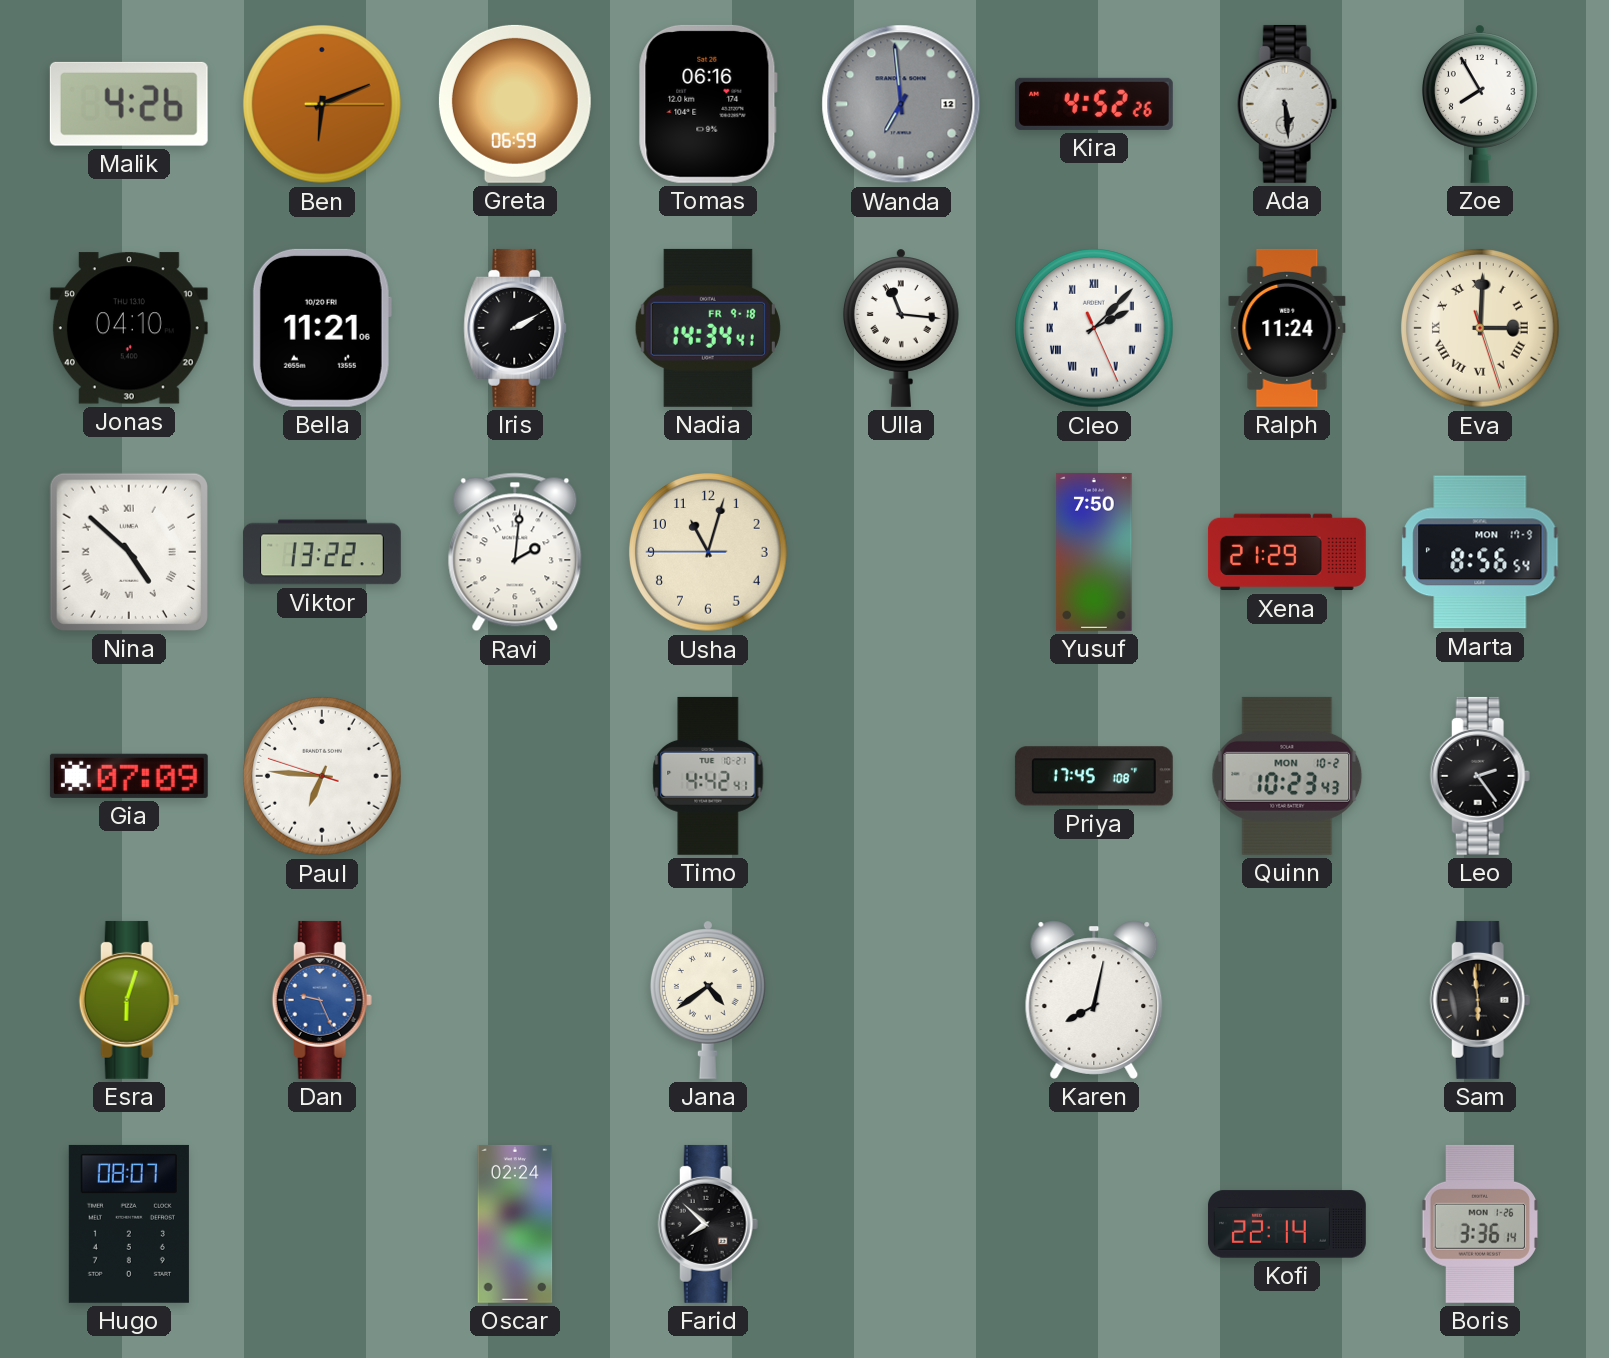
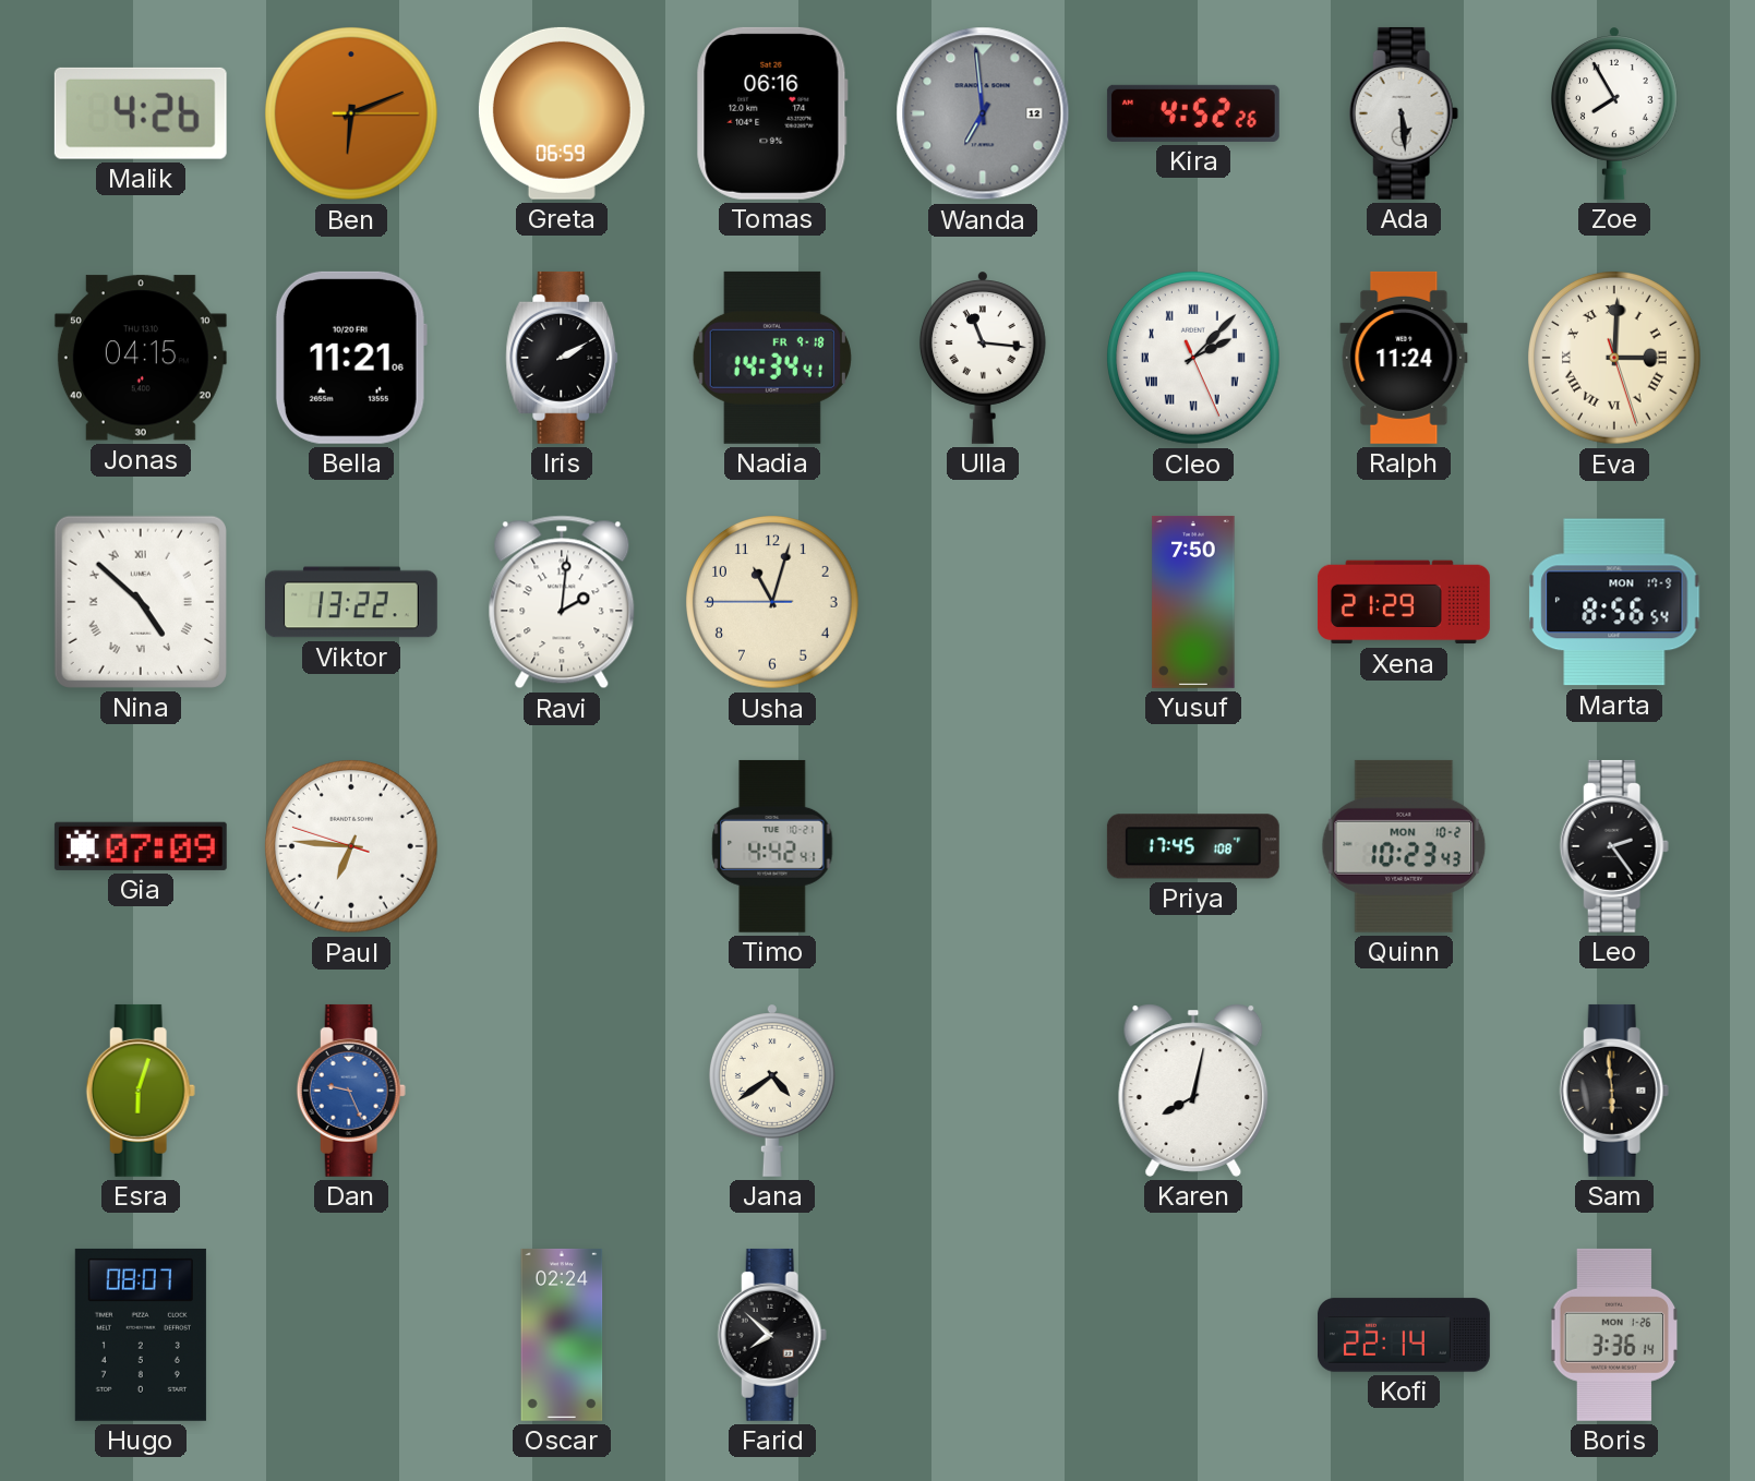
Jonas: 04:10 -> 04:15
